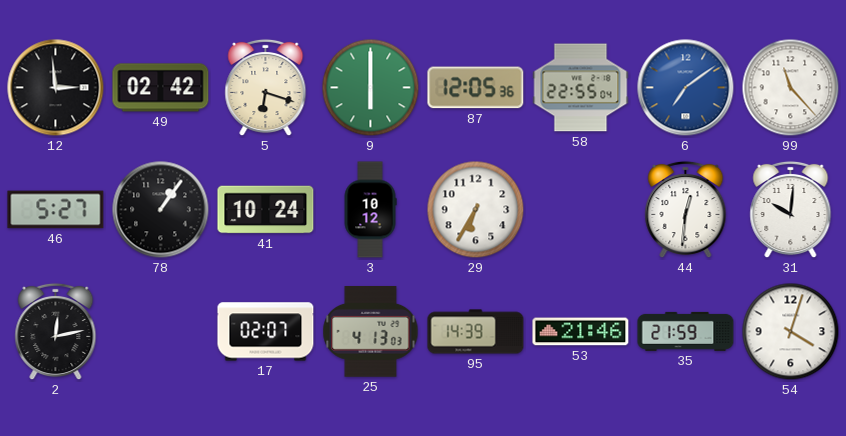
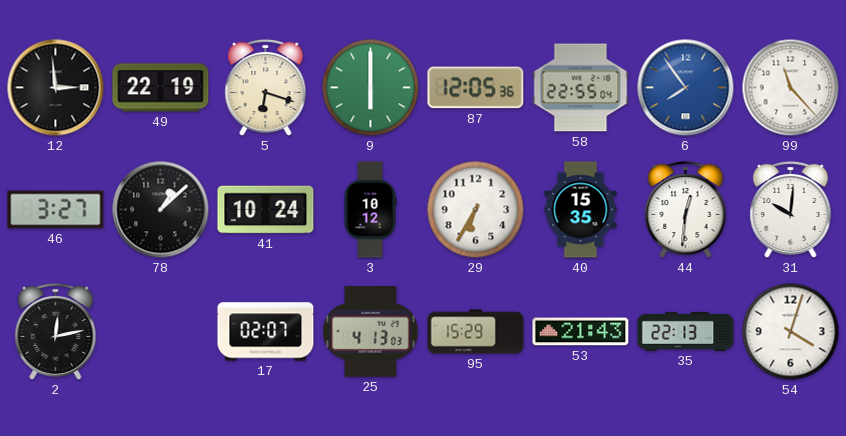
49: 02:42 -> 22:19
6: 7:09 -> 7:54
46: 5:27 -> 3:27
78: 1:06 -> 1:08
40: none -> 15:35
95: 14:39 -> 15:29
53: 21:46 -> 21:43
35: 21:59 -> 22:13
